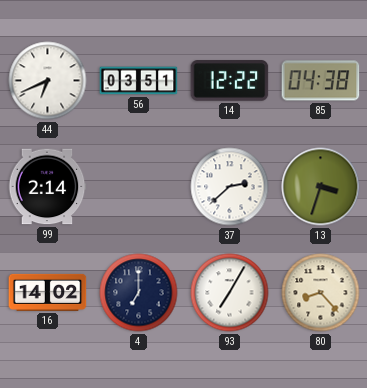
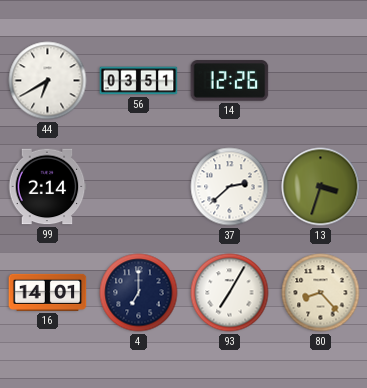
44: 6:41 -> 6:40
14: 12:22 -> 12:26
85: 04:38 -> none
16: 14:02 -> 14:01
